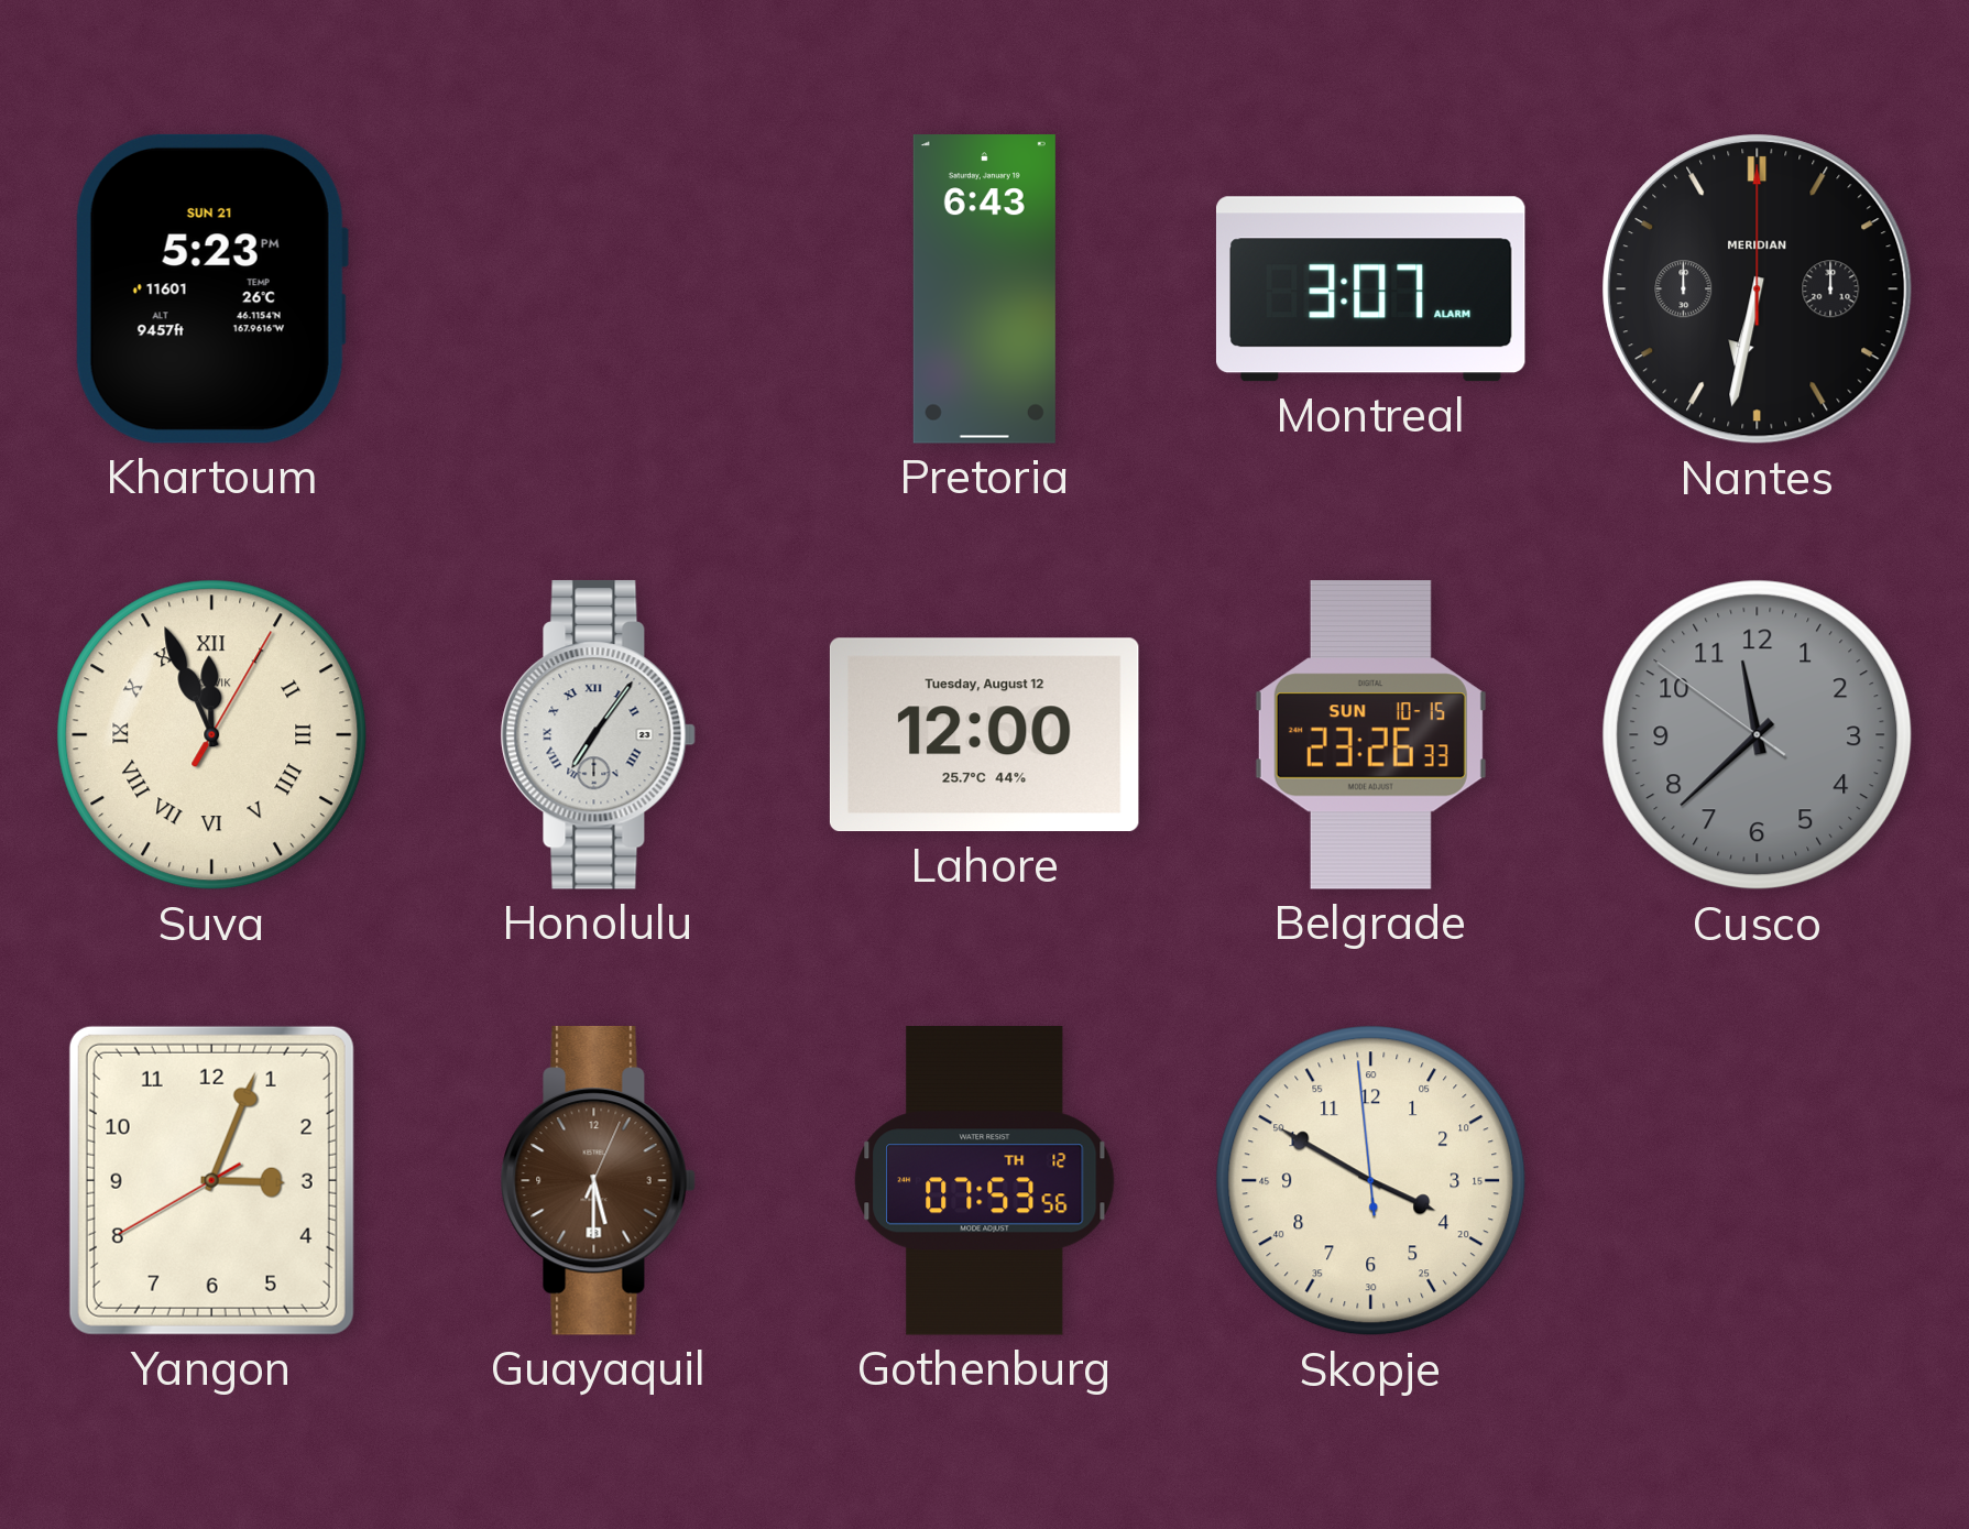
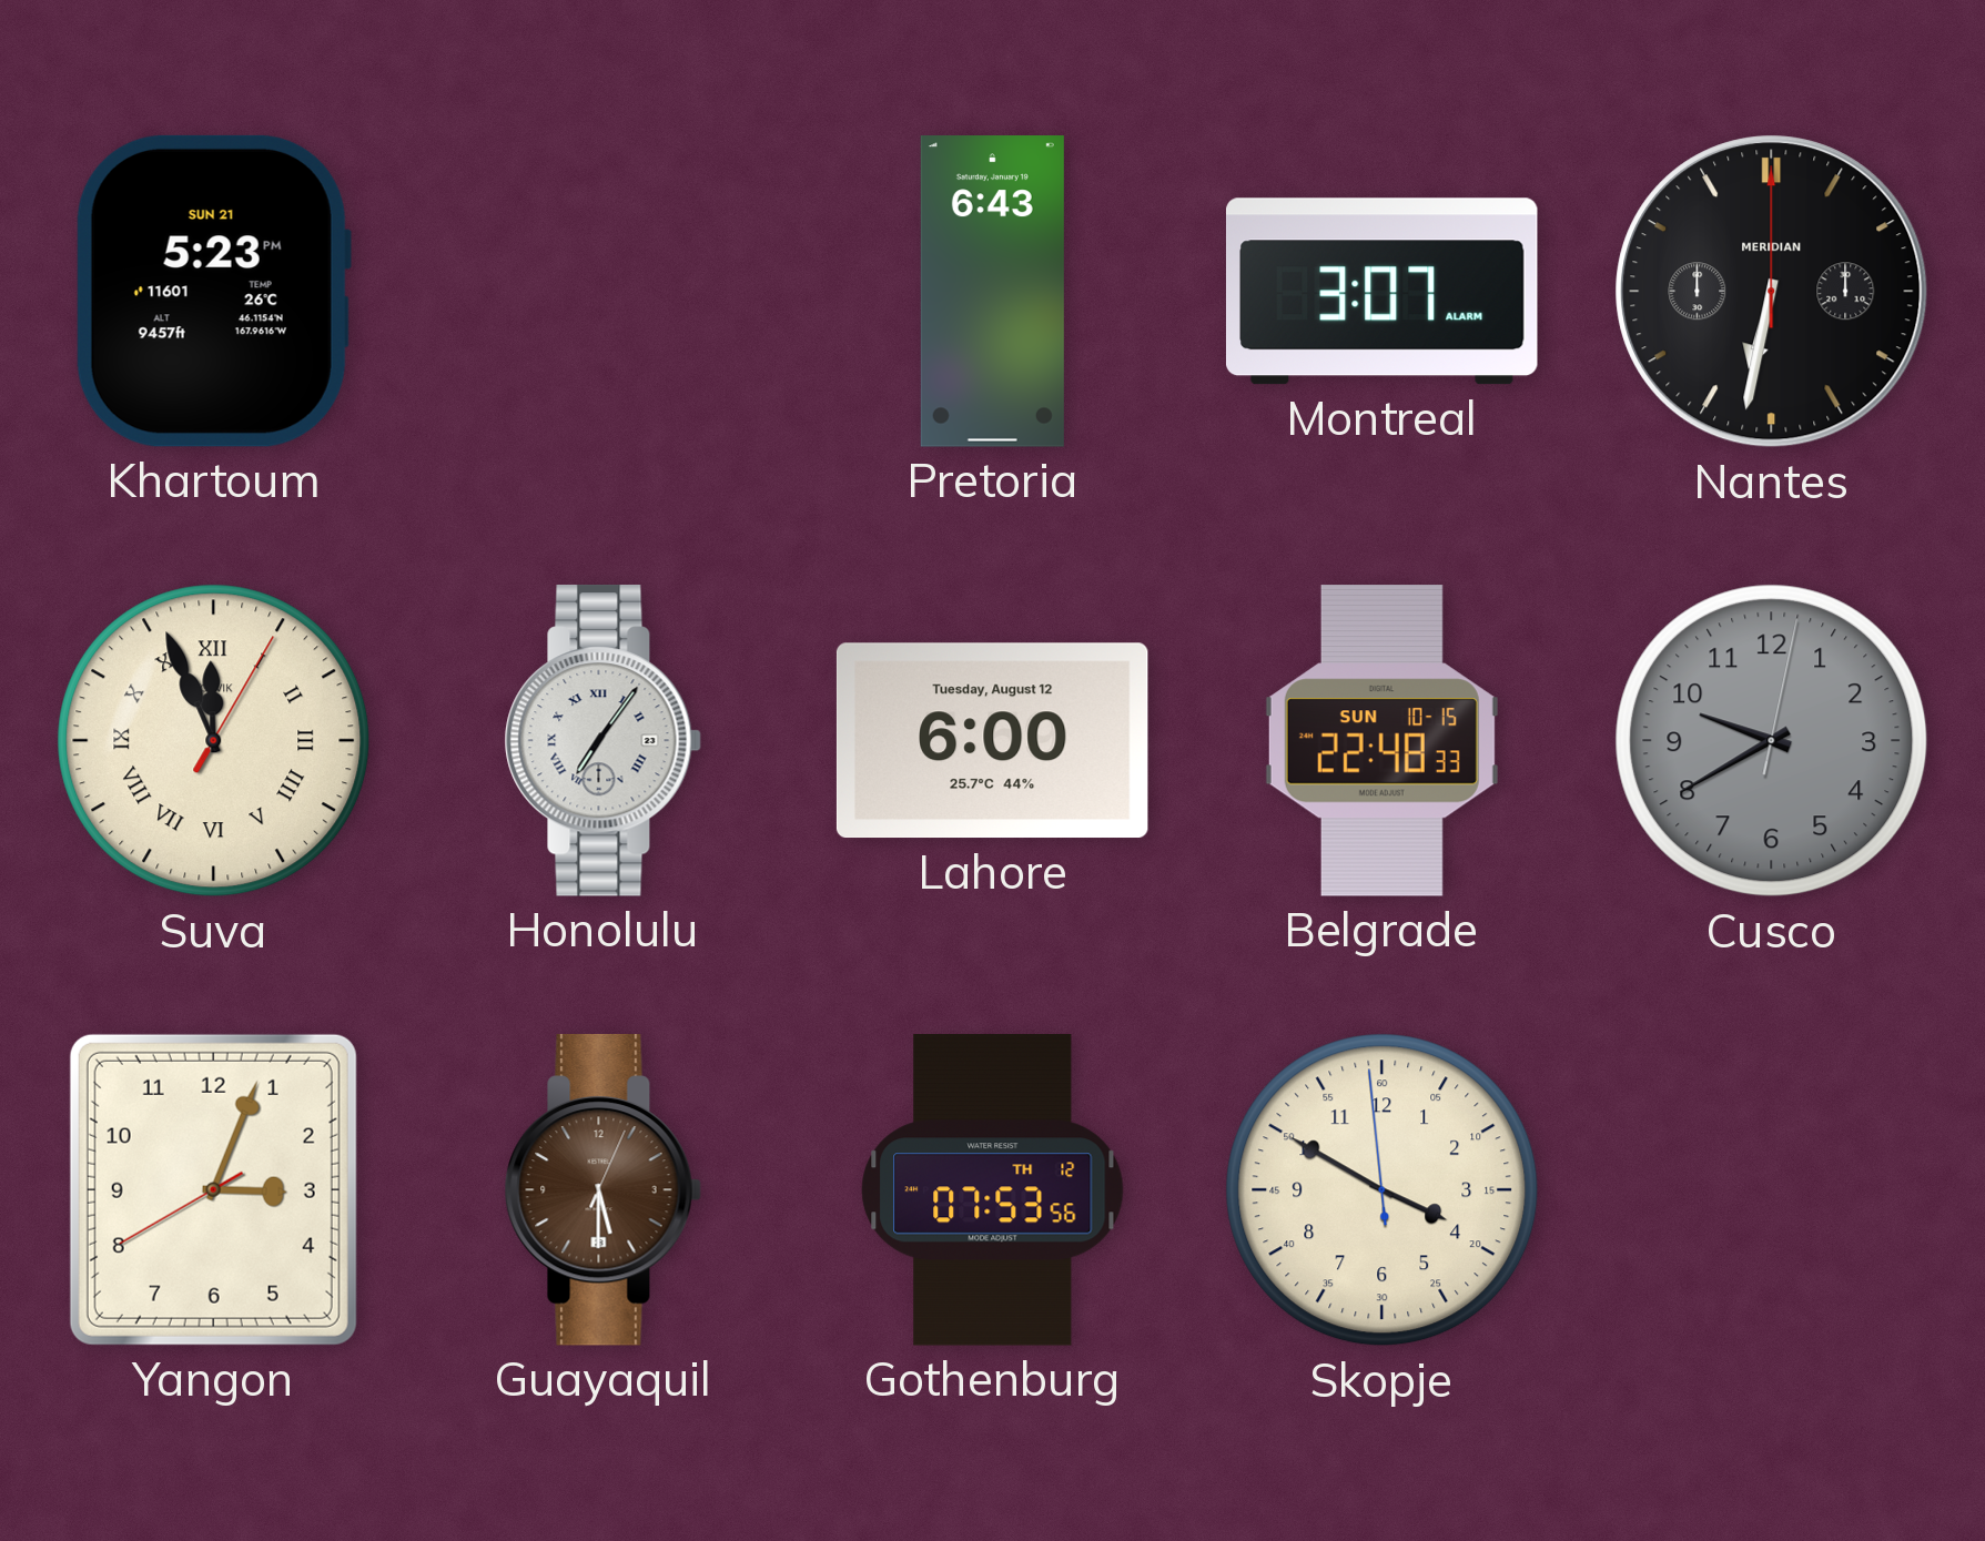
Lahore: 12:00 -> 6:00
Belgrade: 23:26 -> 22:48
Cusco: 11:37 -> 9:40
